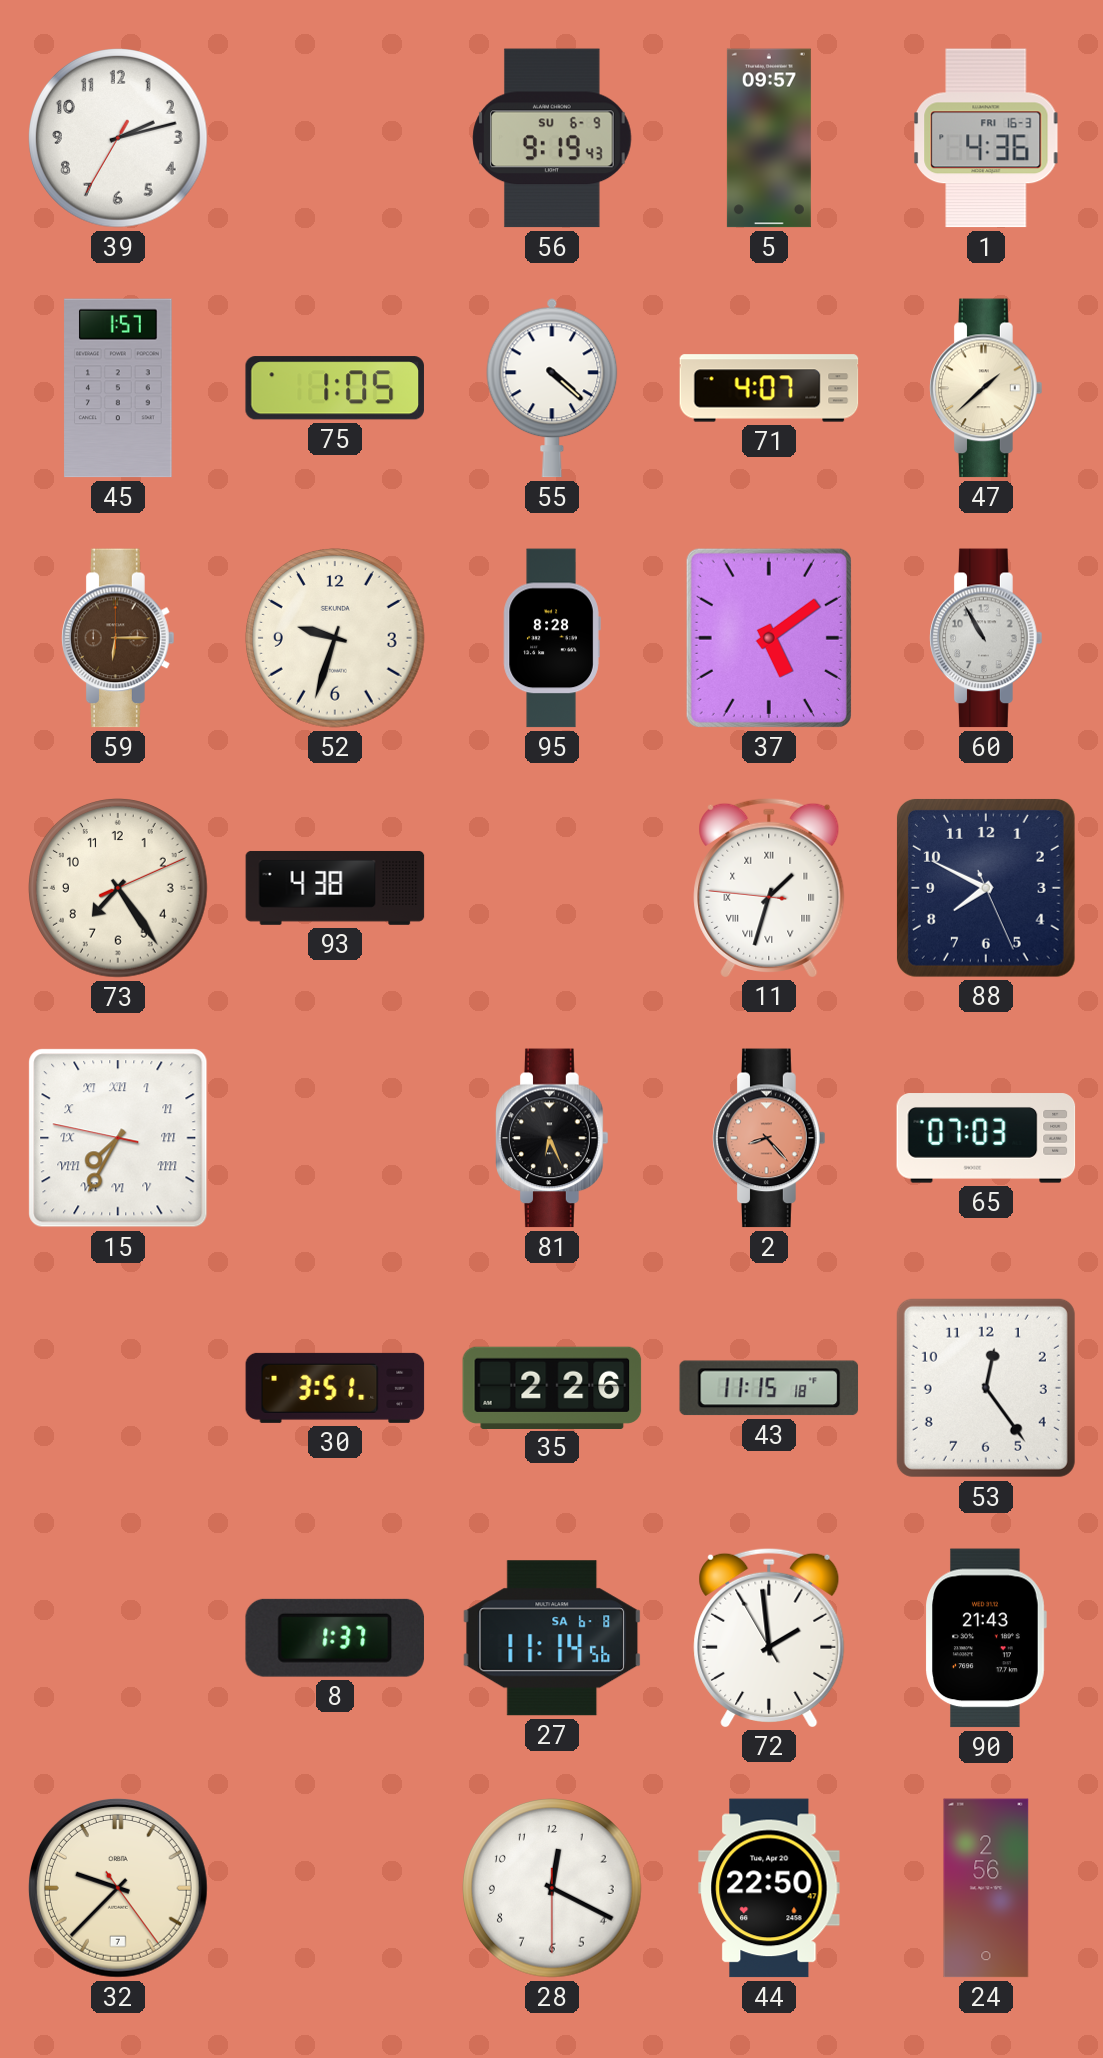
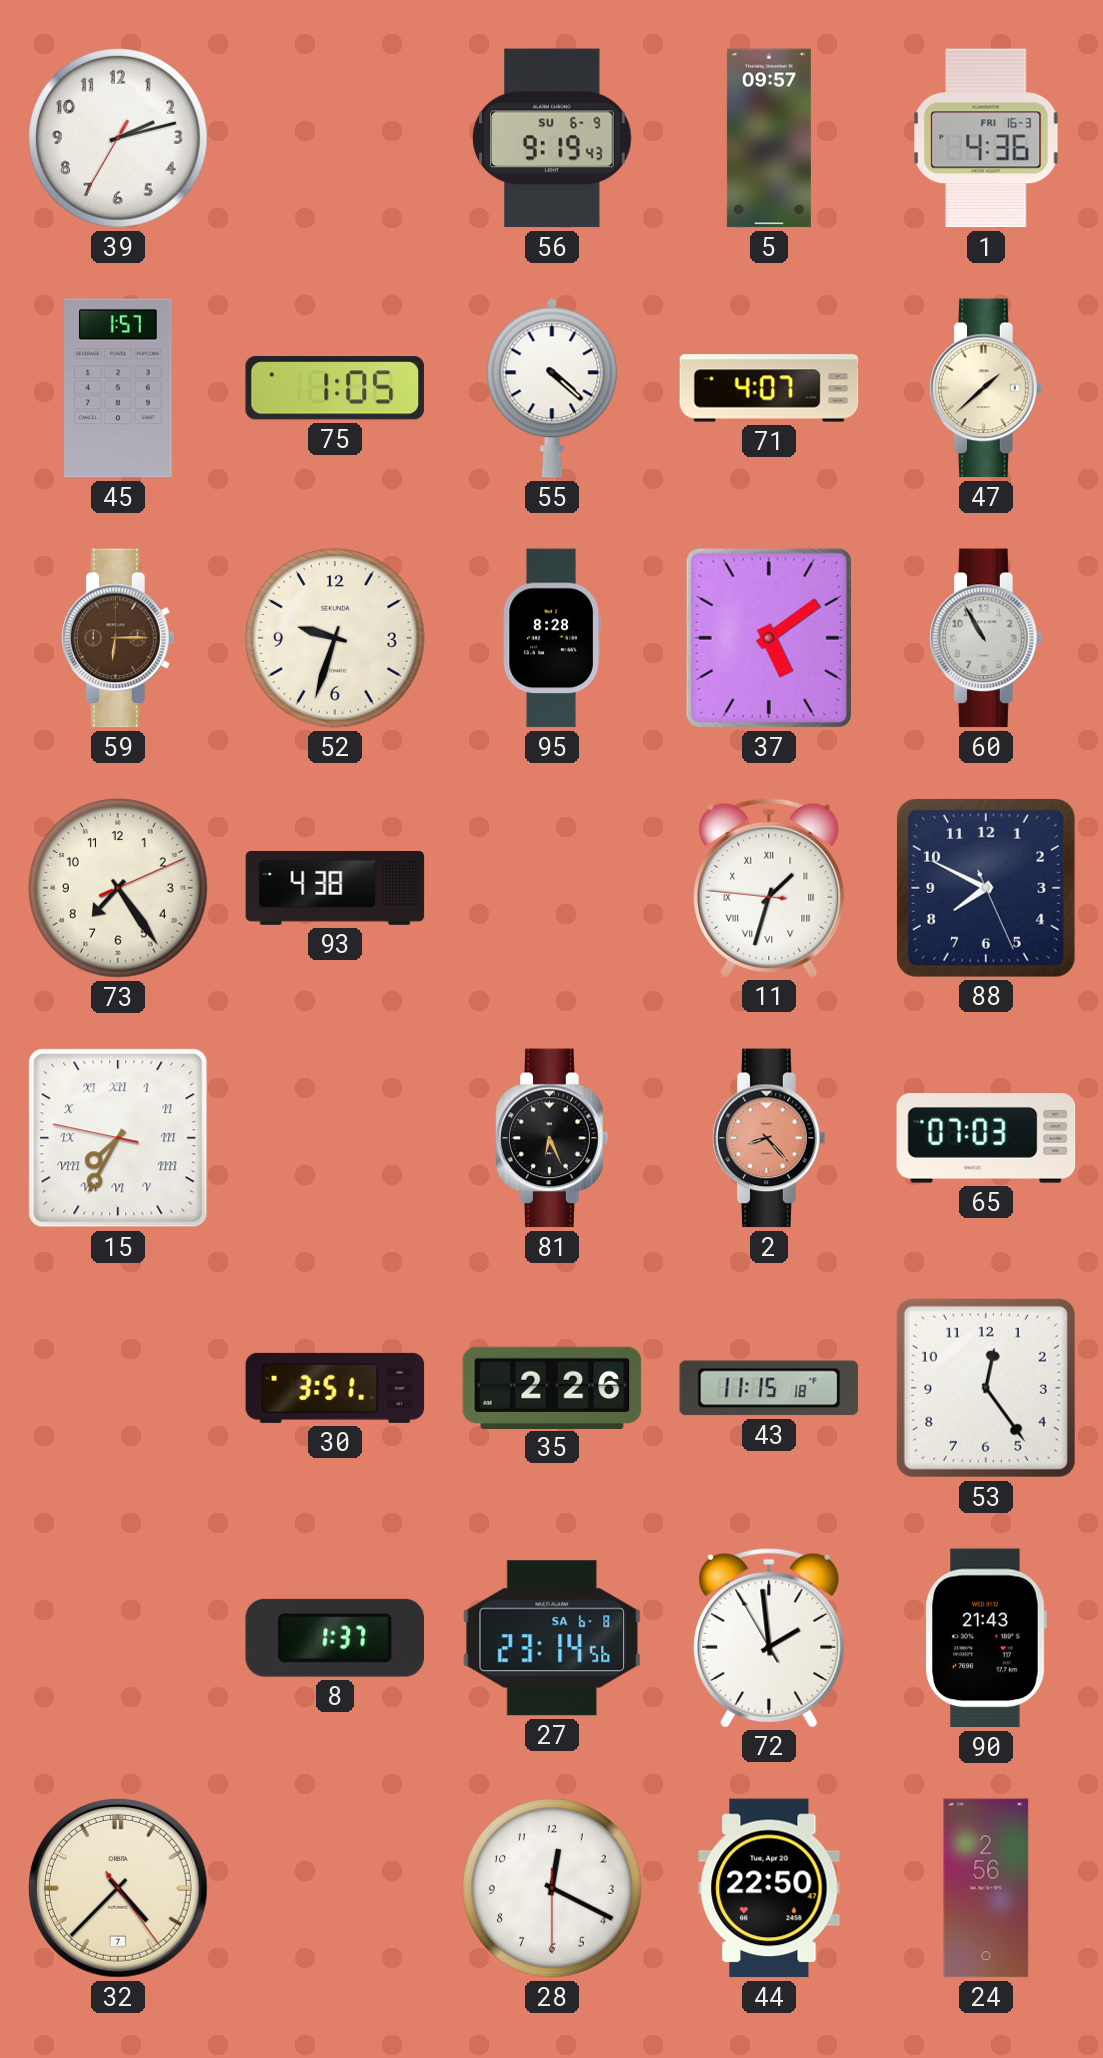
27: 11:14 -> 23:14
32: 9:37 -> 4:37
